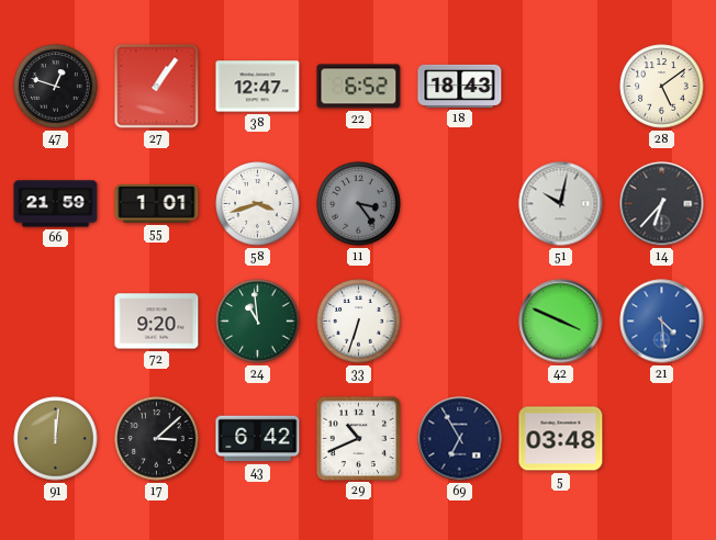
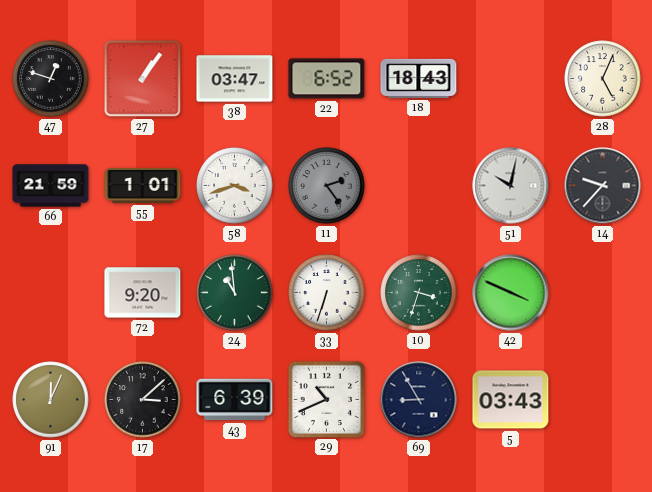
38: 12:47 -> 03:47
28: 5:09 -> 5:04
11: 3:24 -> 2:24
14: 6:37 -> 9:37
10: none -> 3:33
21: 4:29 -> none
91: 12:01 -> 12:04
43: 6:42 -> 6:39
69: 6:55 -> 8:55
5: 03:48 -> 03:43
